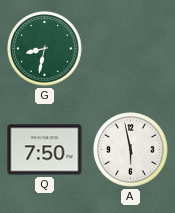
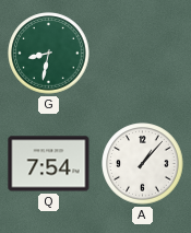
Q: 7:50 -> 7:54
A: 5:58 -> 1:07
